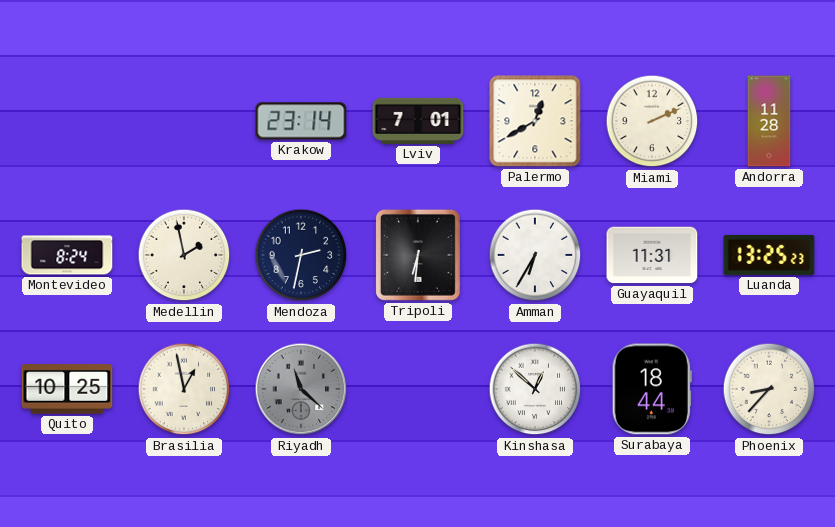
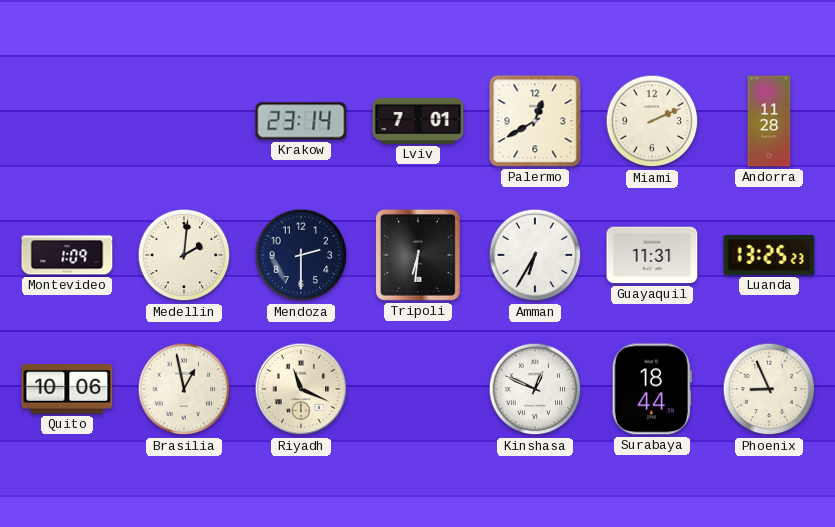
Montevideo: 8:24 -> 1:09
Medellin: 1:58 -> 2:01
Mendoza: 2:32 -> 2:30
Quito: 10:25 -> 10:06
Riyadh: 11:22 -> 11:19
Riyadh dial: grey -> cream
Kinshasa: 12:52 -> 12:49
Phoenix: 8:37 -> 8:56
